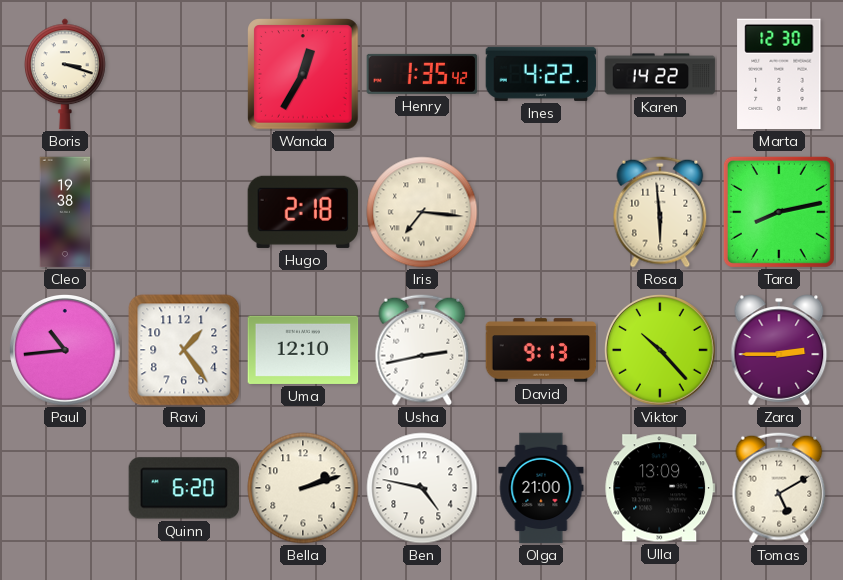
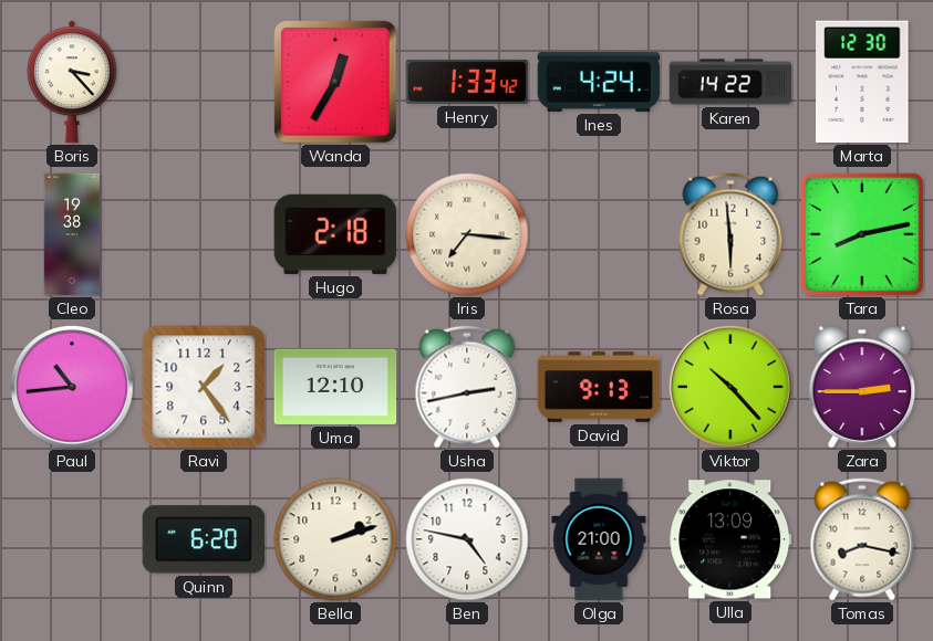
Boris: 3:18 -> 3:23
Henry: 1:35 -> 1:33
Ines: 4:22 -> 4:24
Tomas: 5:10 -> 8:17
